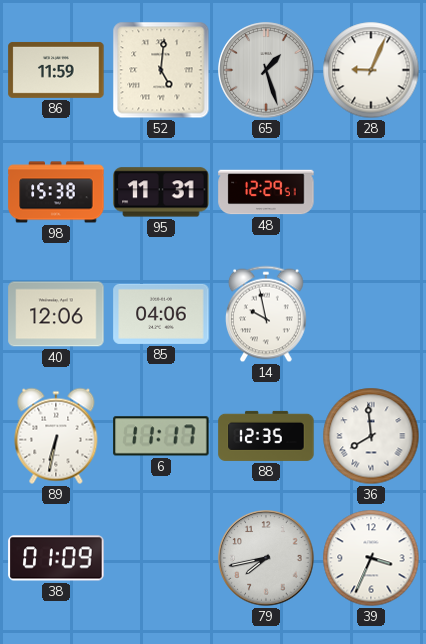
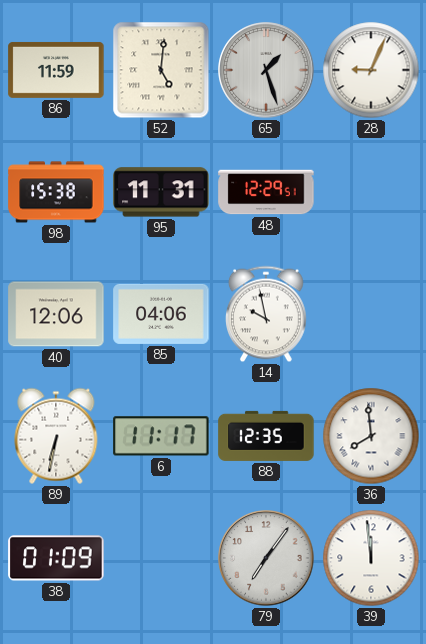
79: 7:43 -> 7:06
39: 3:34 -> 11:59
